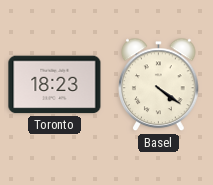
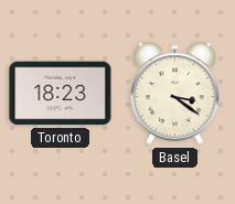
Basel: 4:21 -> 3:21
